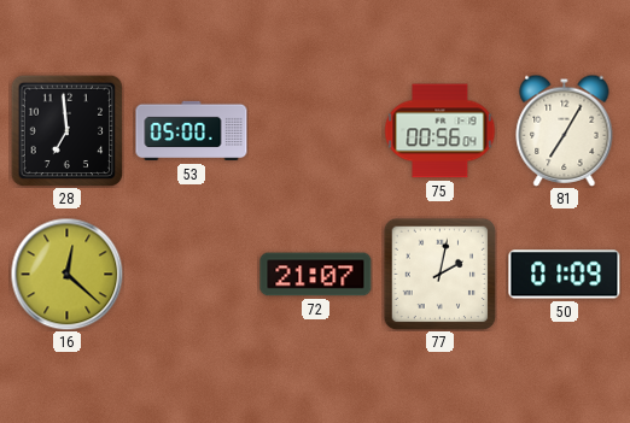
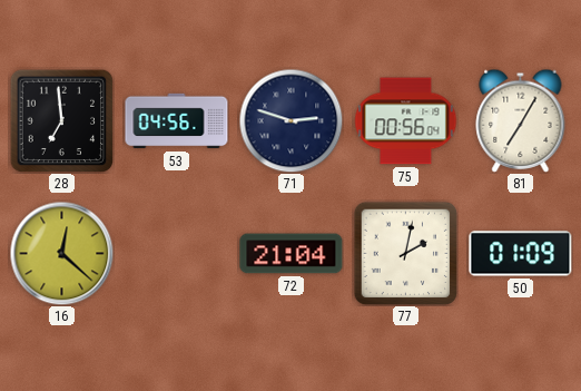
53: 05:00 -> 04:56
71: none -> 2:48
72: 21:07 -> 21:04
